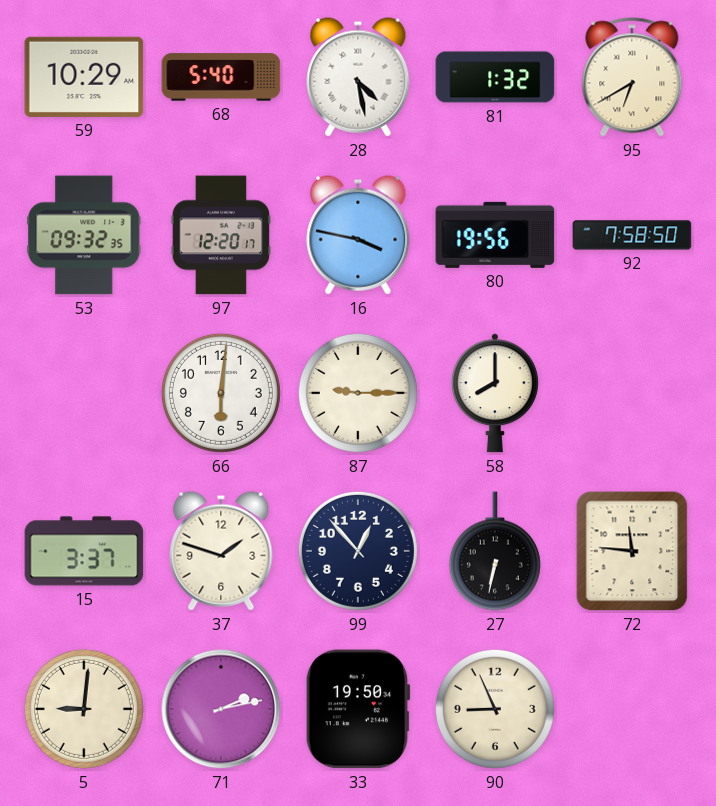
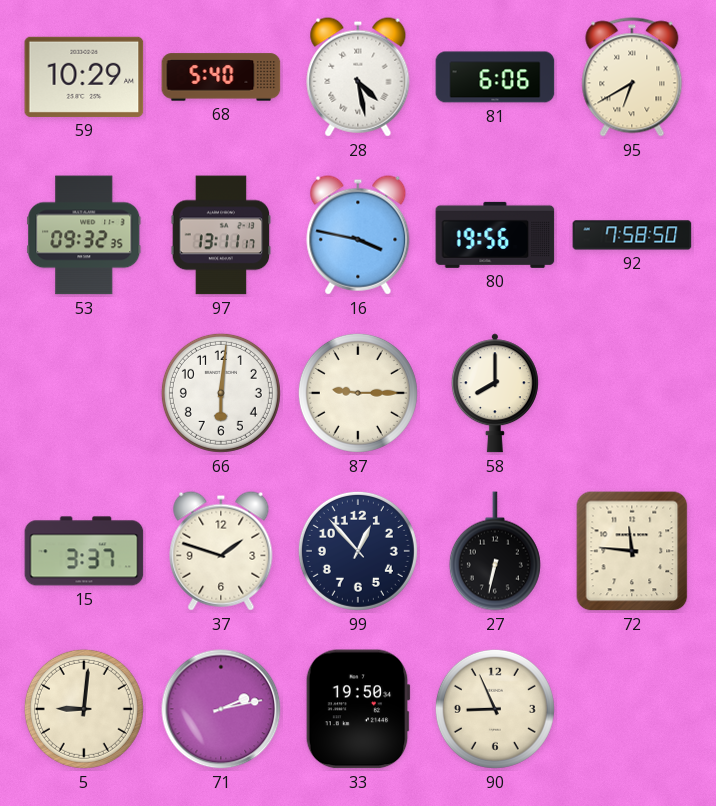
81: 1:32 -> 6:06
97: 12:20 -> 13:11
